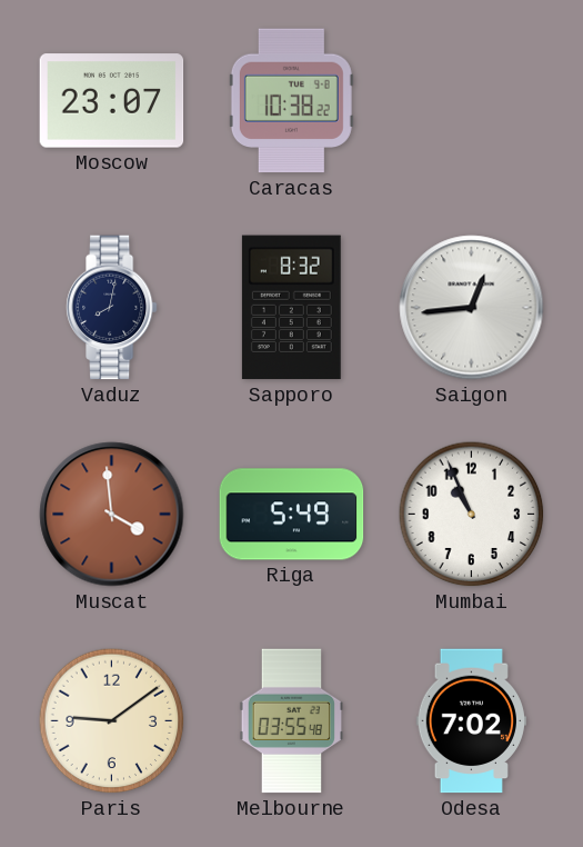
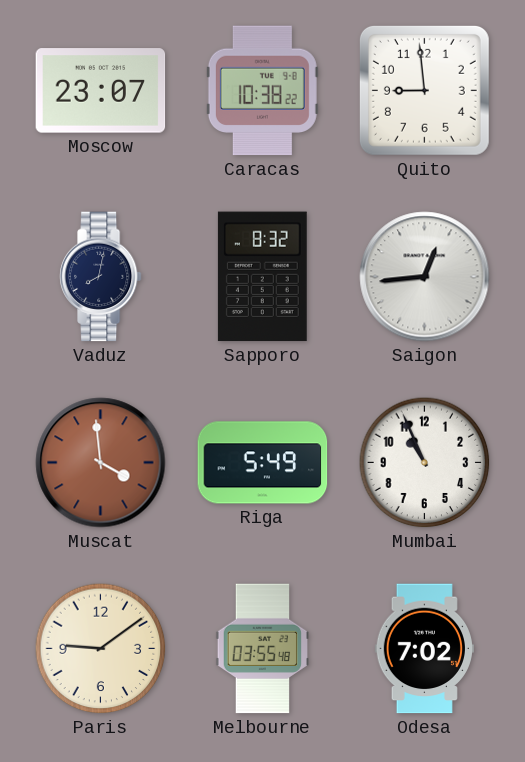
Quito: none -> 8:59
